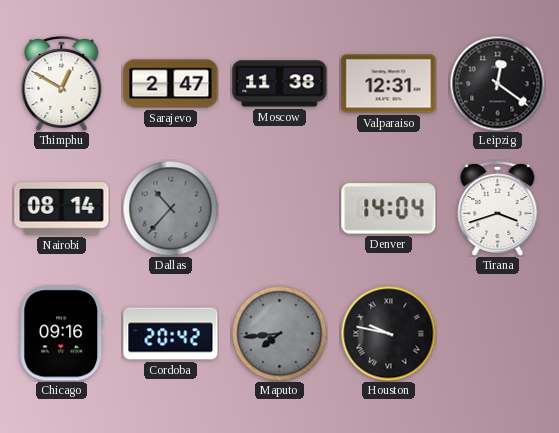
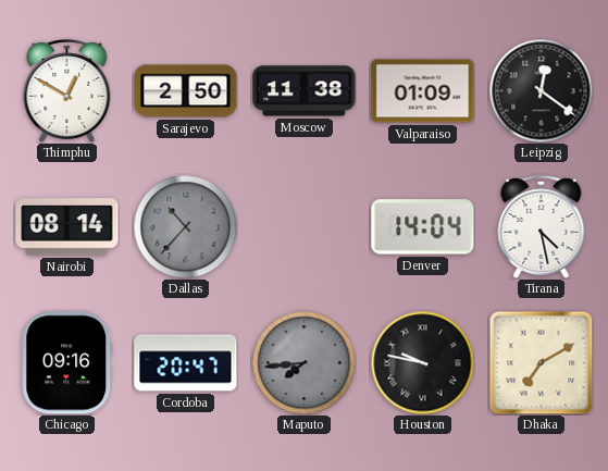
Sarajevo: 2:47 -> 2:50
Valparaiso: 12:31 -> 01:09
Tirana: 3:42 -> 4:28
Cordoba: 20:42 -> 20:47
Dhaka: none -> 7:10
